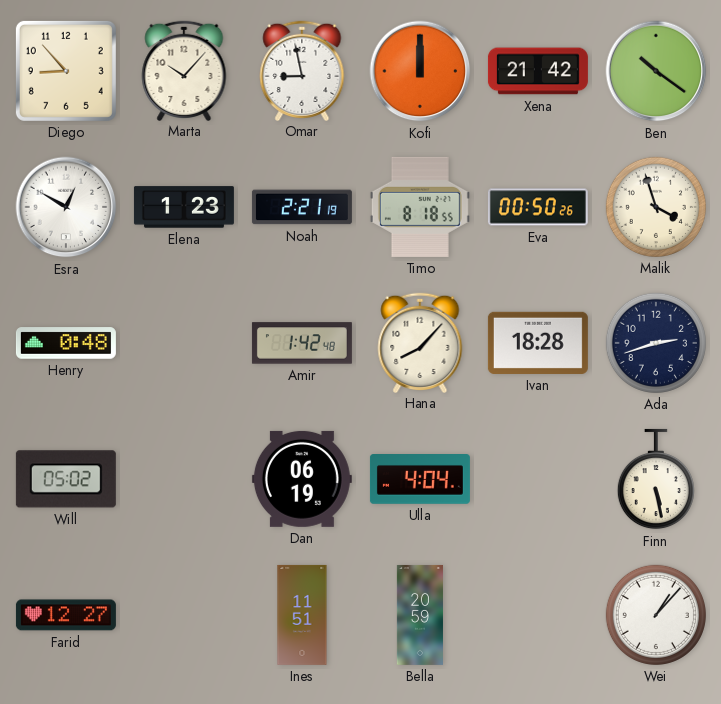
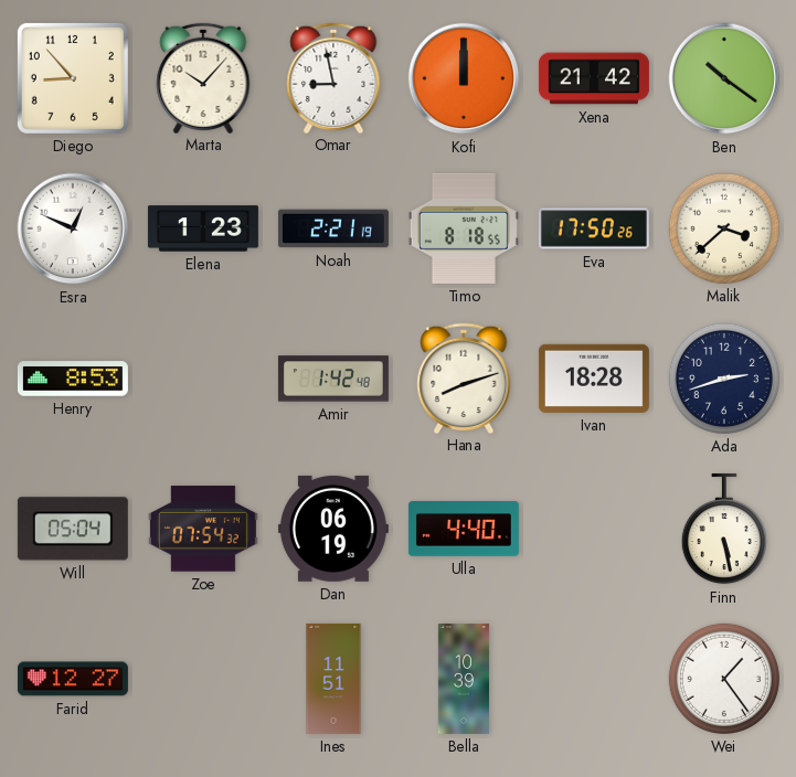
Esra: 12:50 -> 12:49
Eva: 00:50 -> 17:50
Malik: 3:57 -> 3:38
Henry: 0:48 -> 8:53
Hana: 8:07 -> 8:12
Will: 05:02 -> 05:04
Zoe: none -> 07:54
Ulla: 4:04 -> 4:40
Bella: 20:59 -> 10:39
Wei: 1:07 -> 1:24
